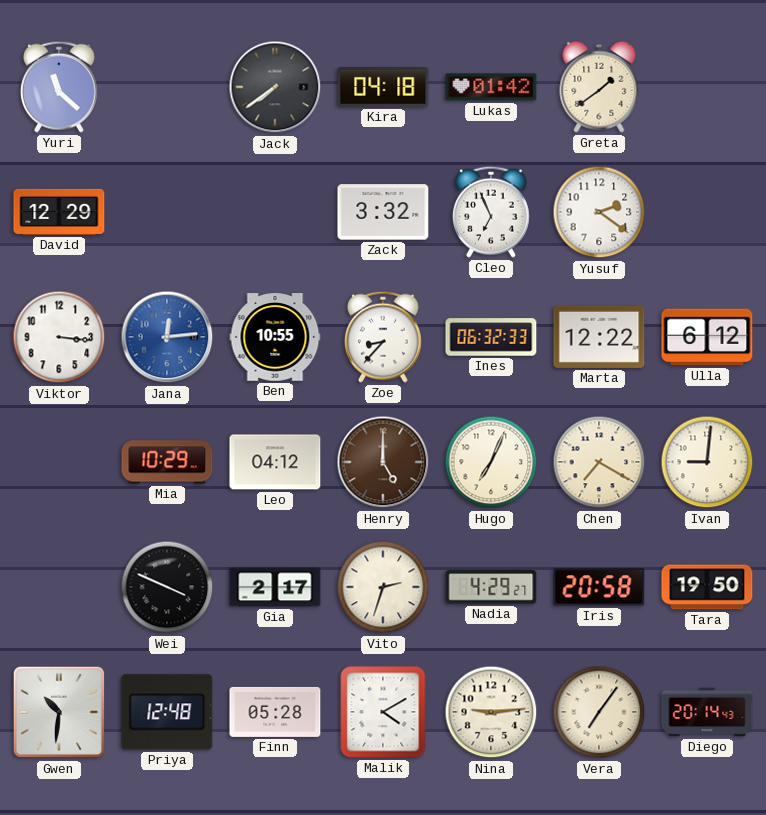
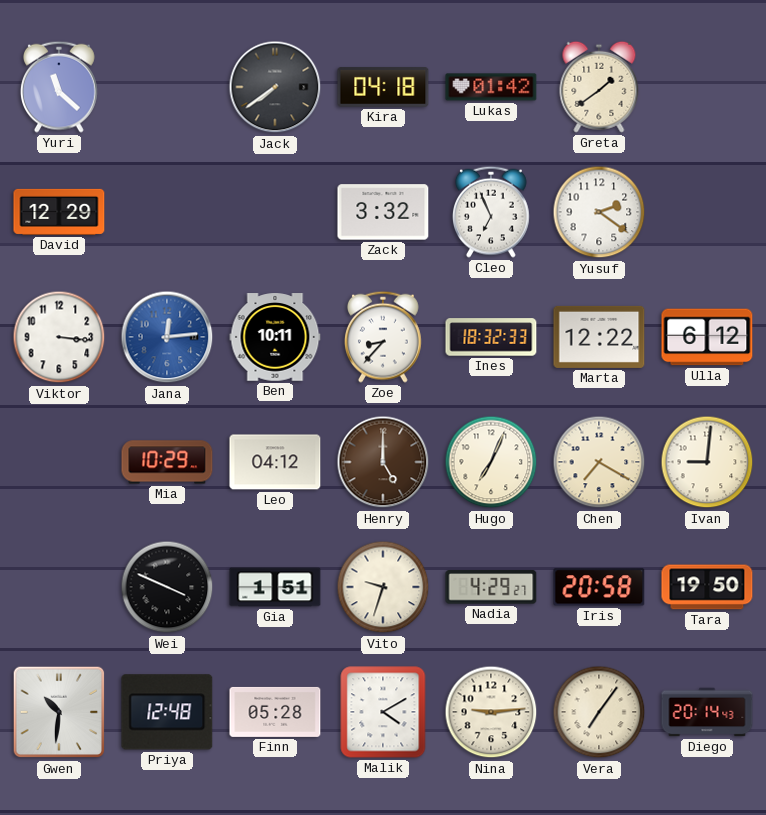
Ben: 10:55 -> 10:11
Ines: 06:32 -> 18:32
Gia: 2:17 -> 1:51
Vito: 2:33 -> 9:33
